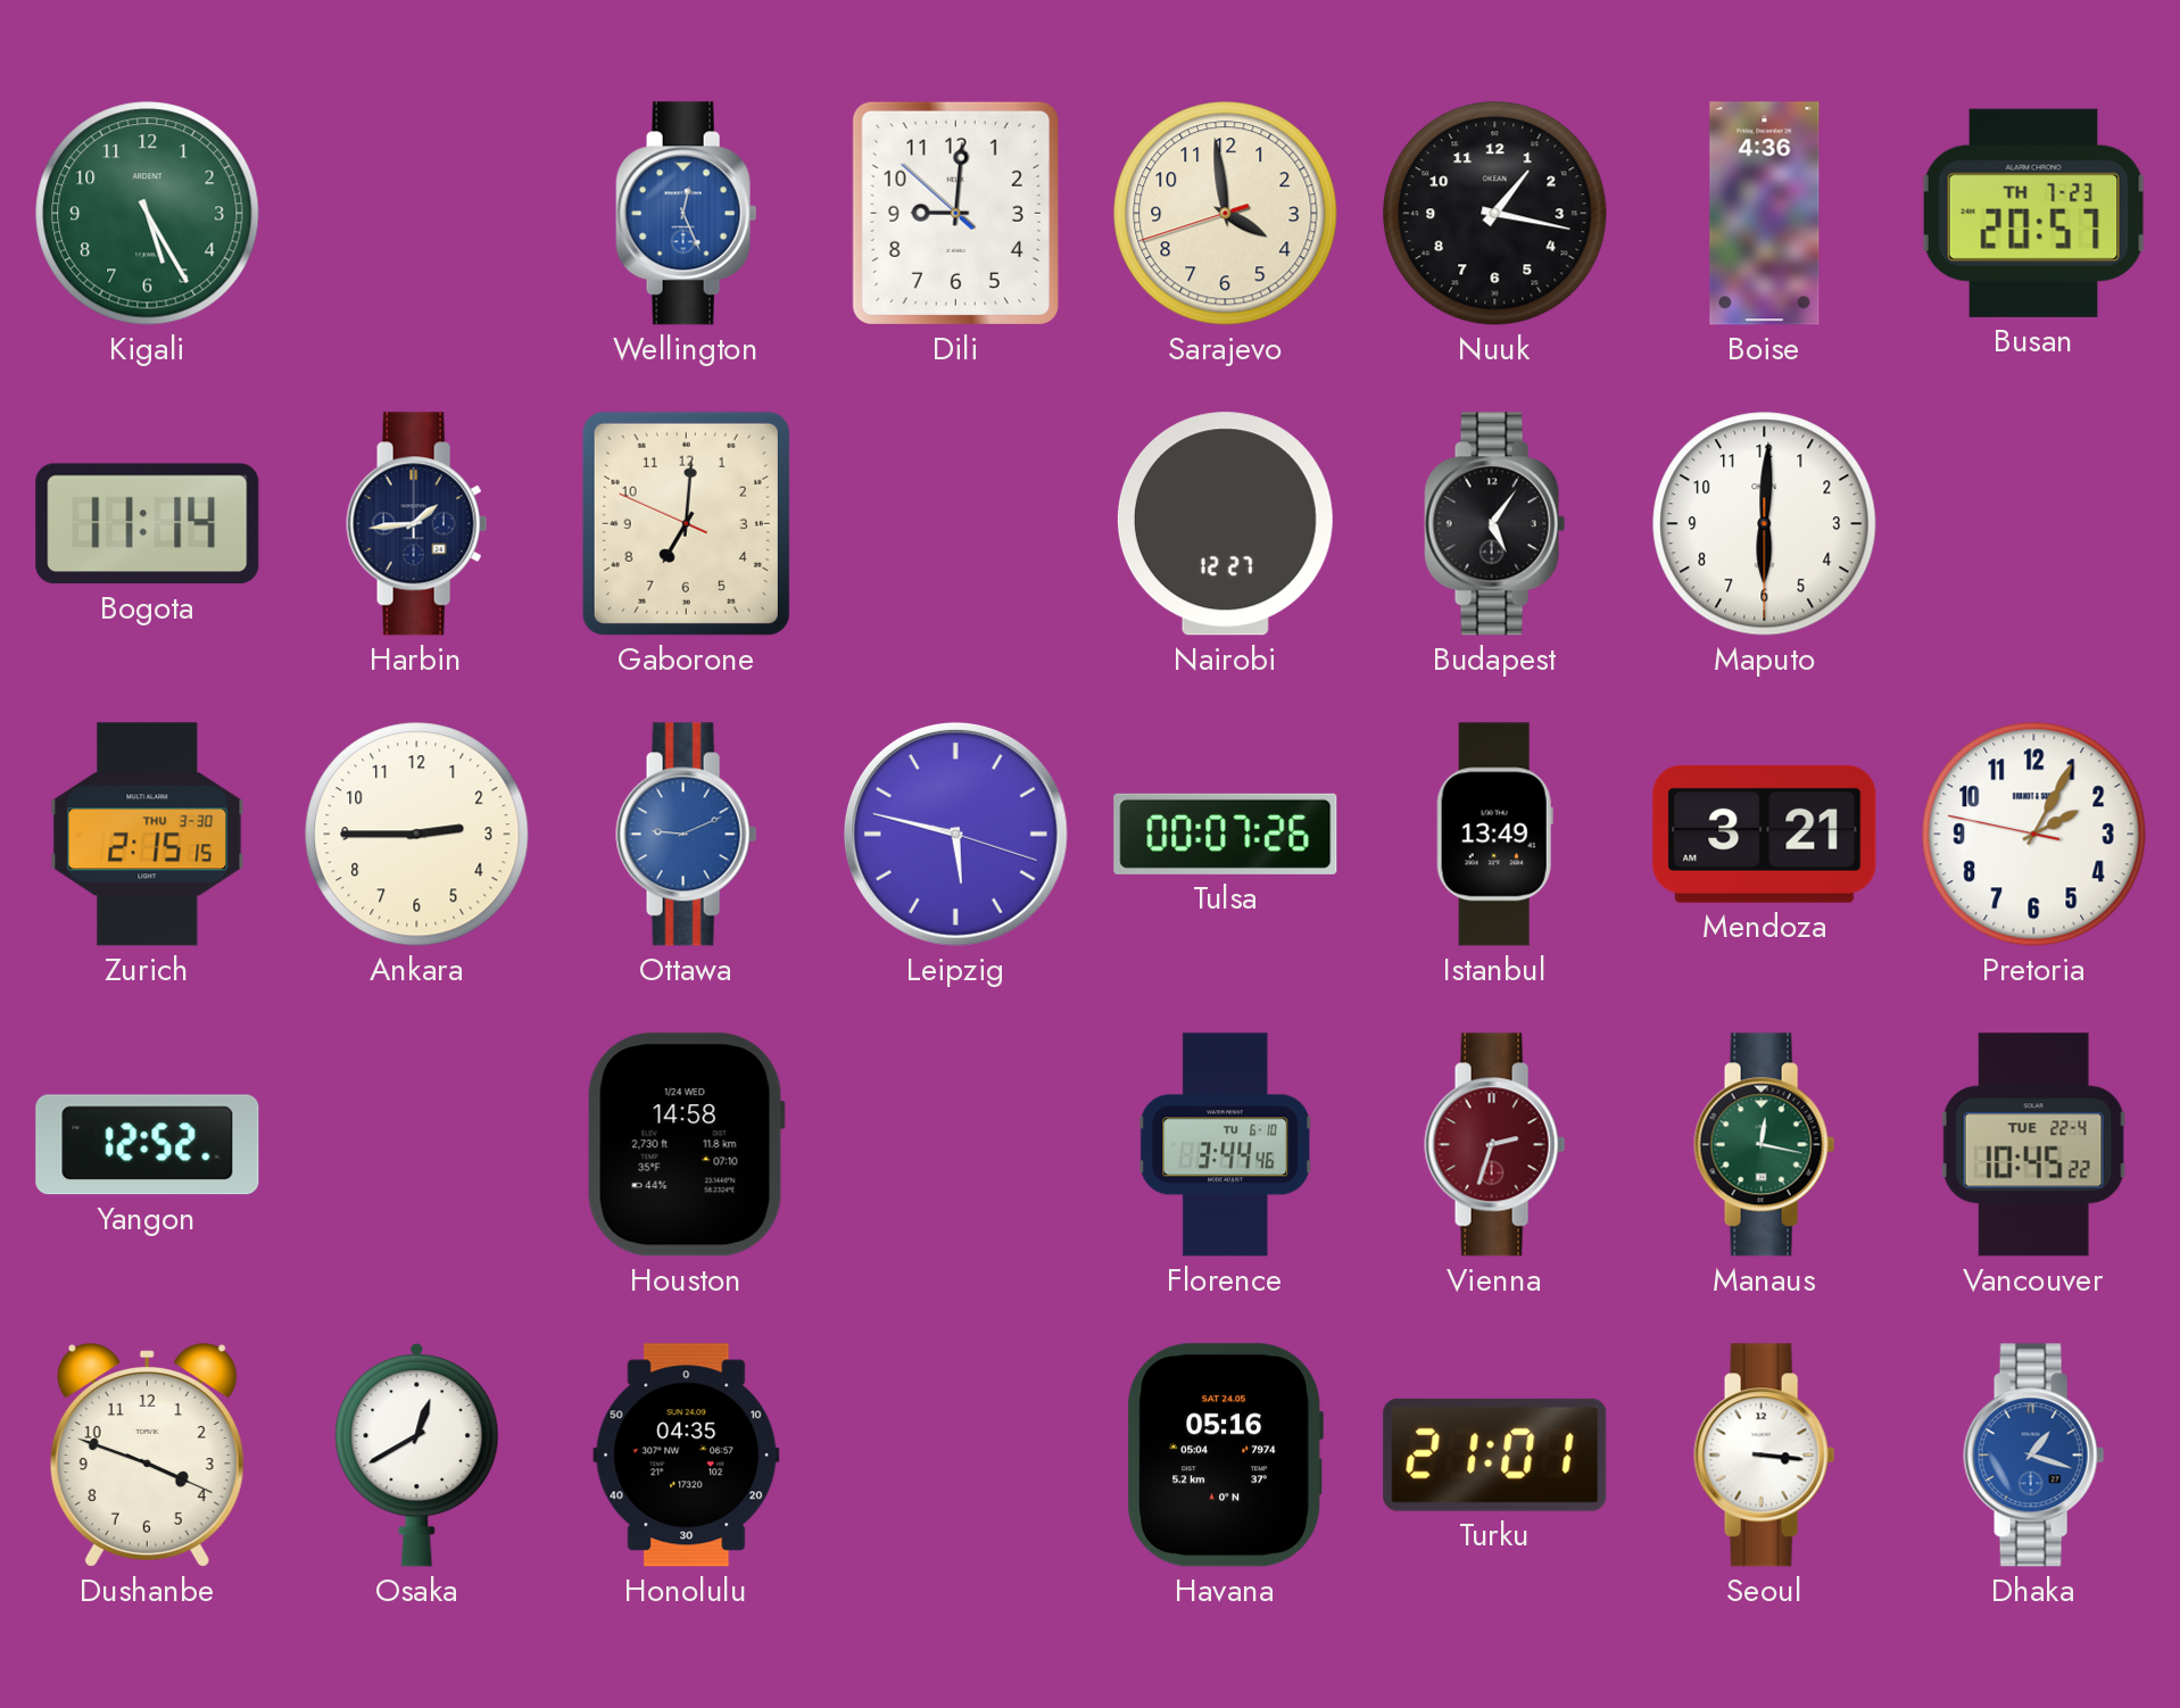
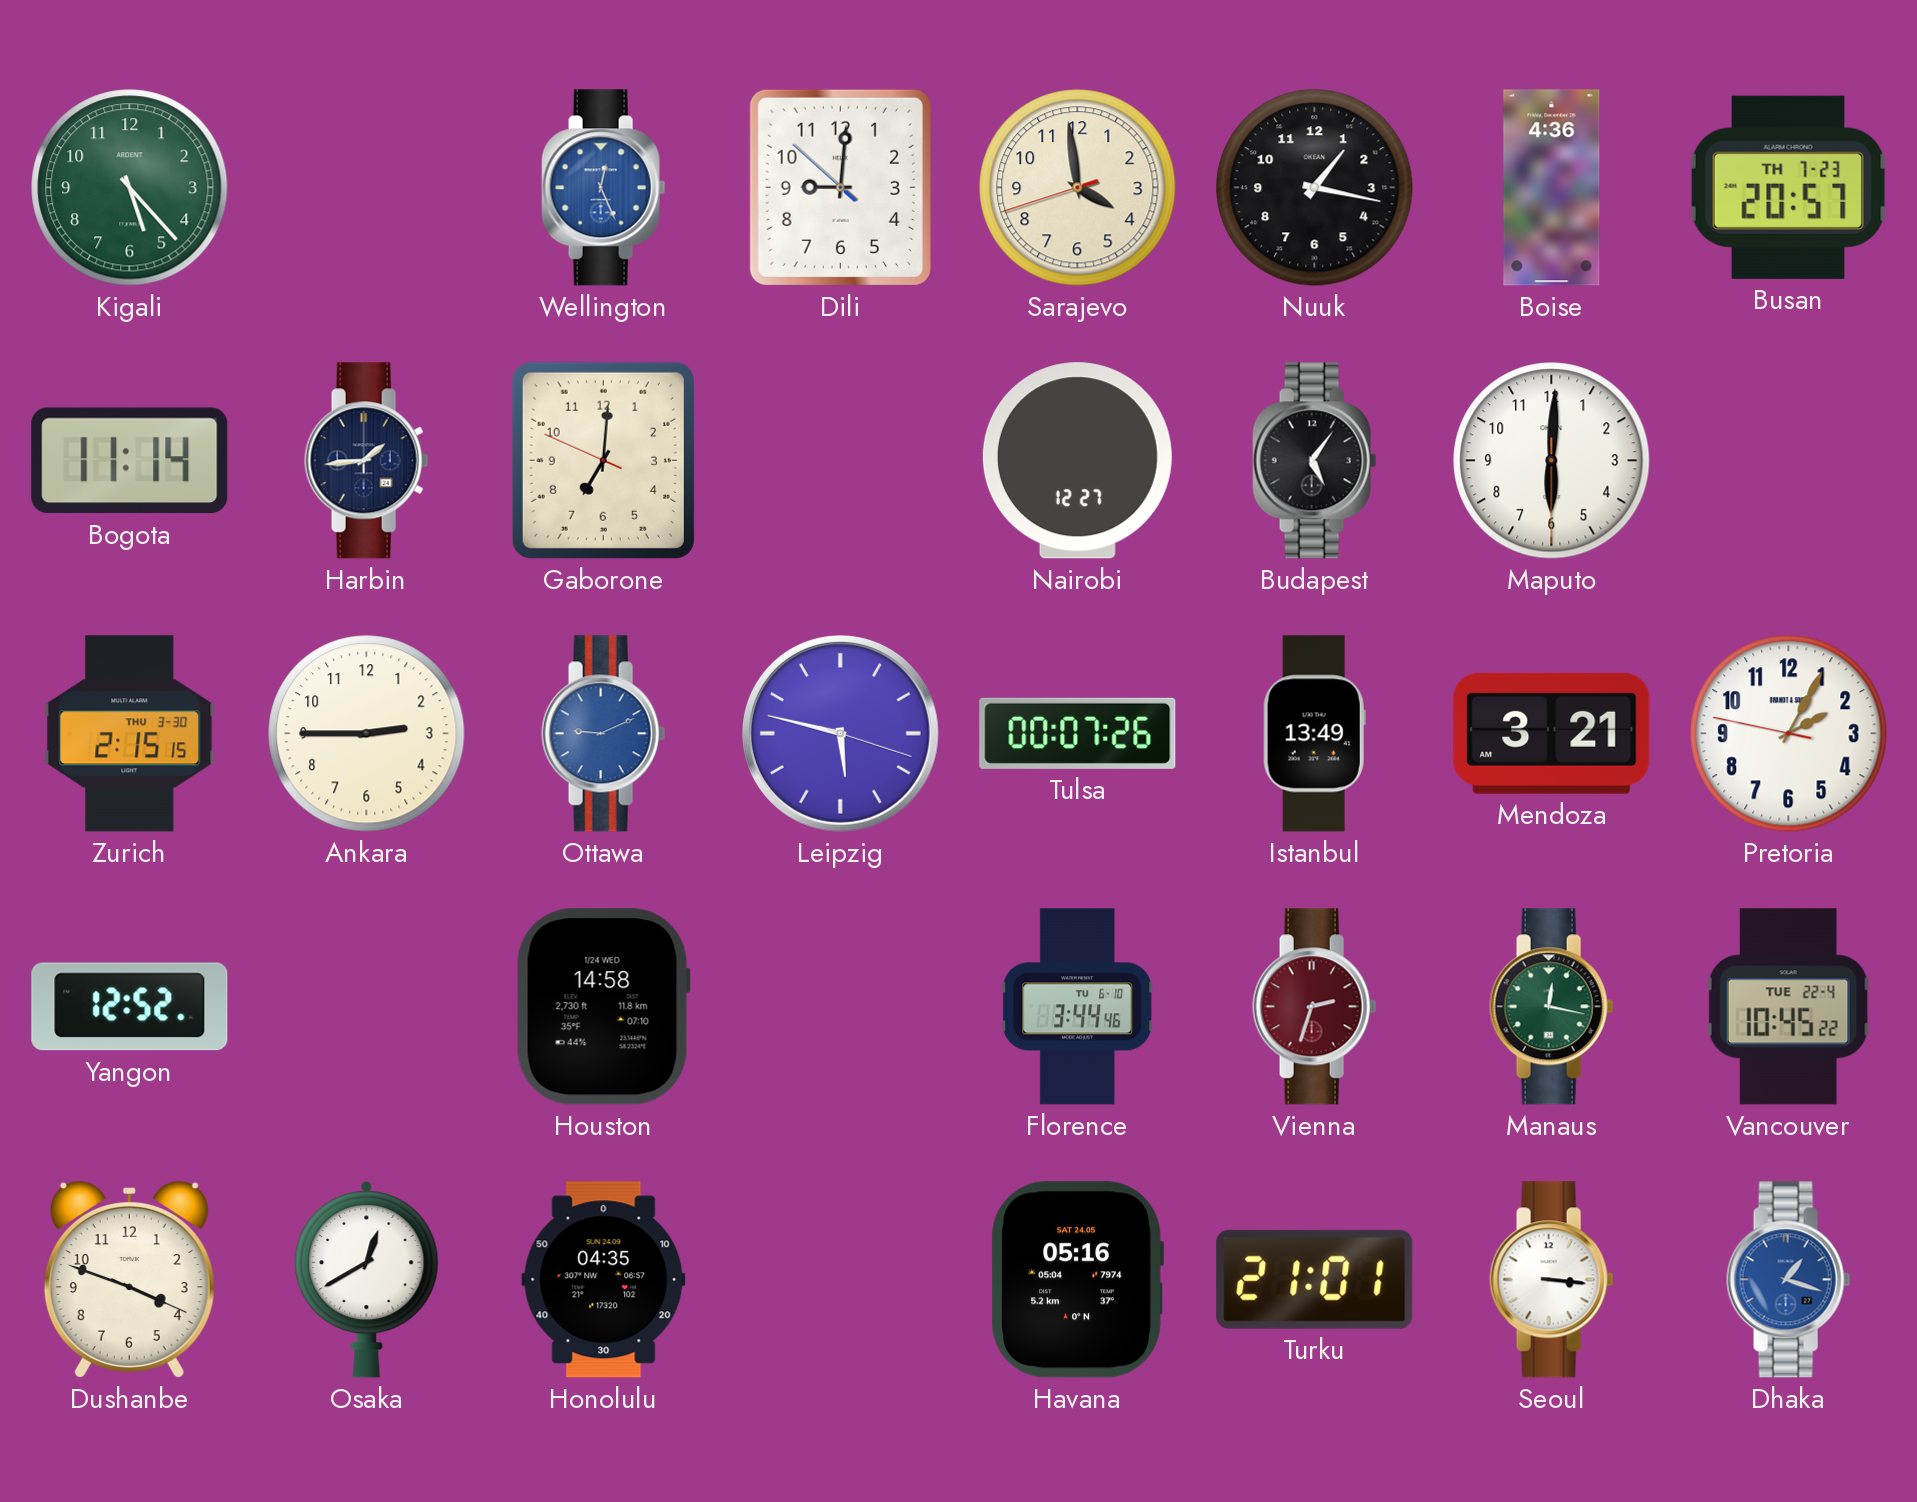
Kigali: 5:25 -> 5:23
